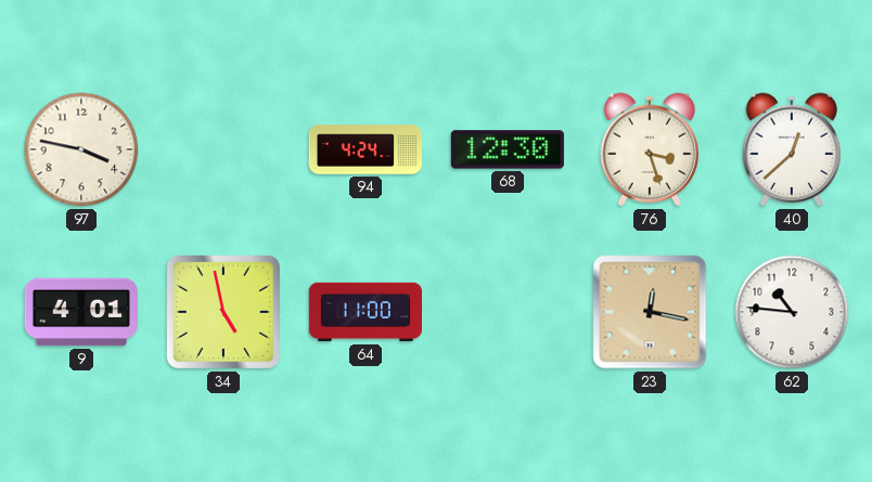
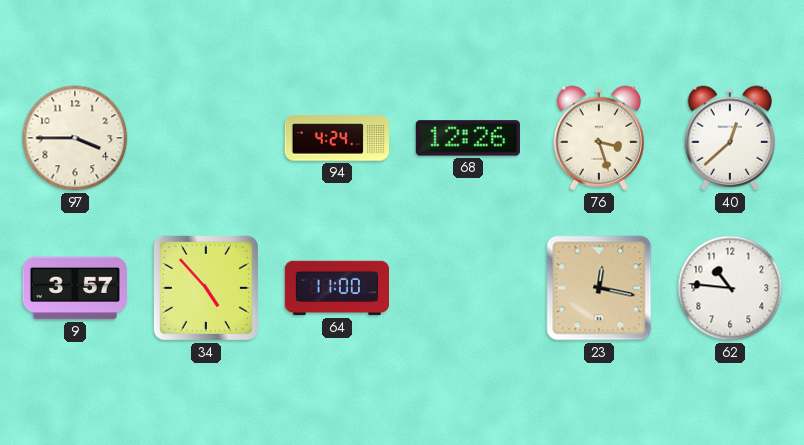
97: 3:47 -> 3:45
68: 12:30 -> 12:26
9: 4:01 -> 3:57
34: 4:58 -> 4:53
